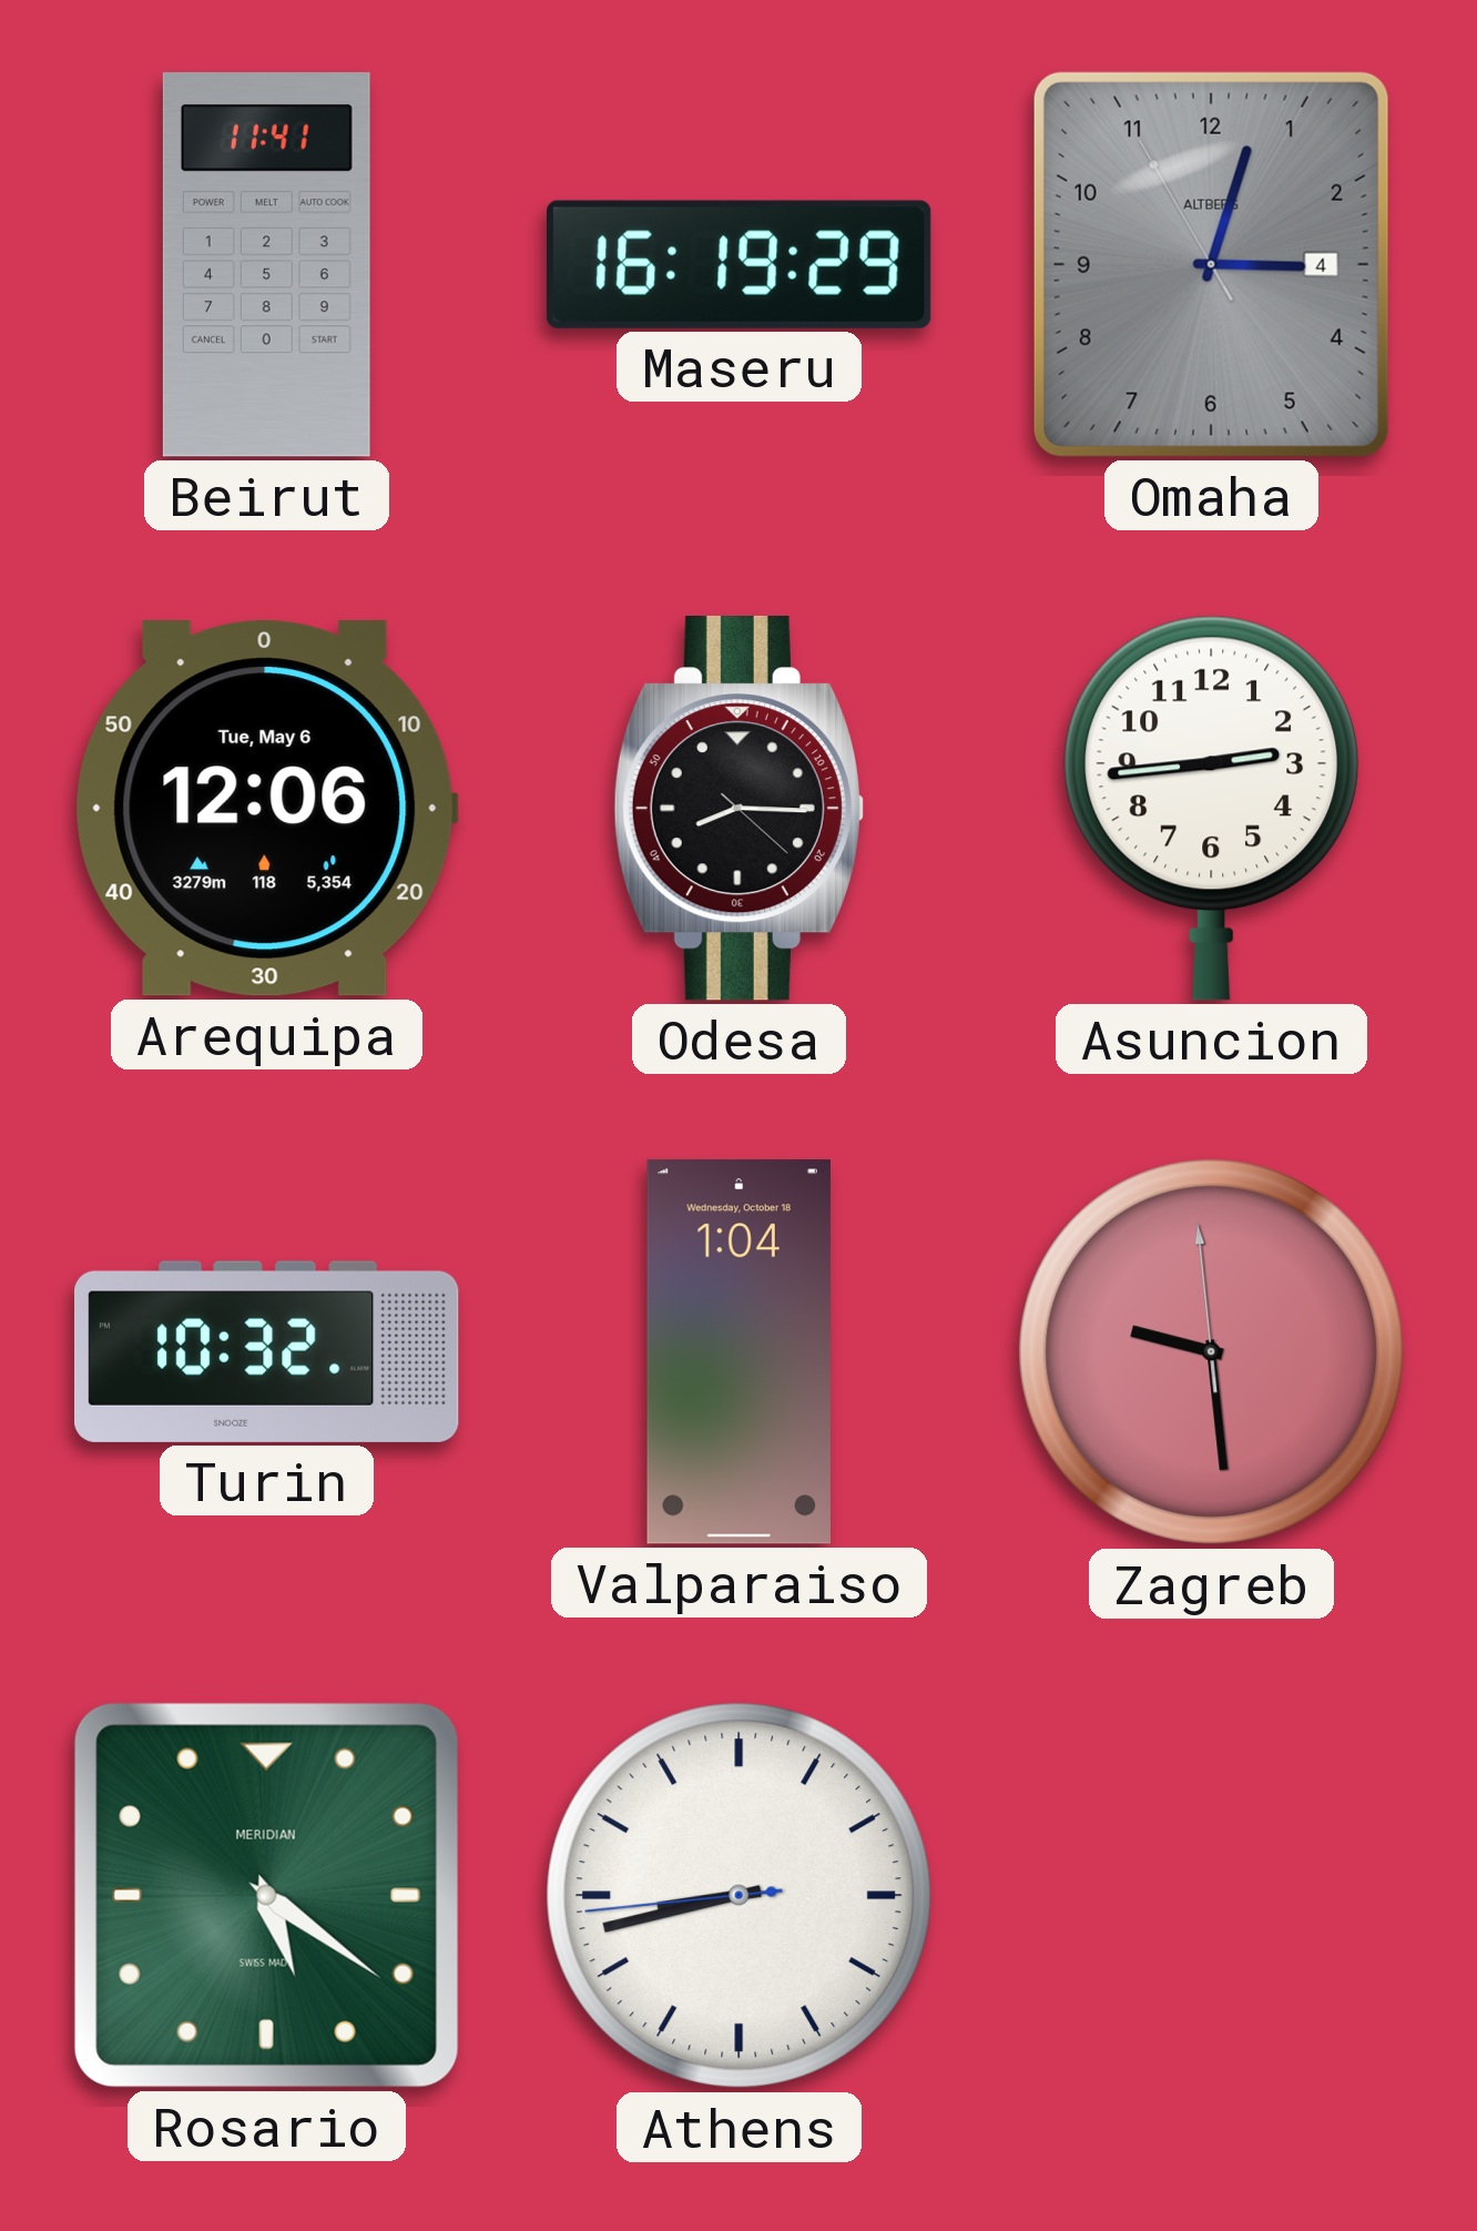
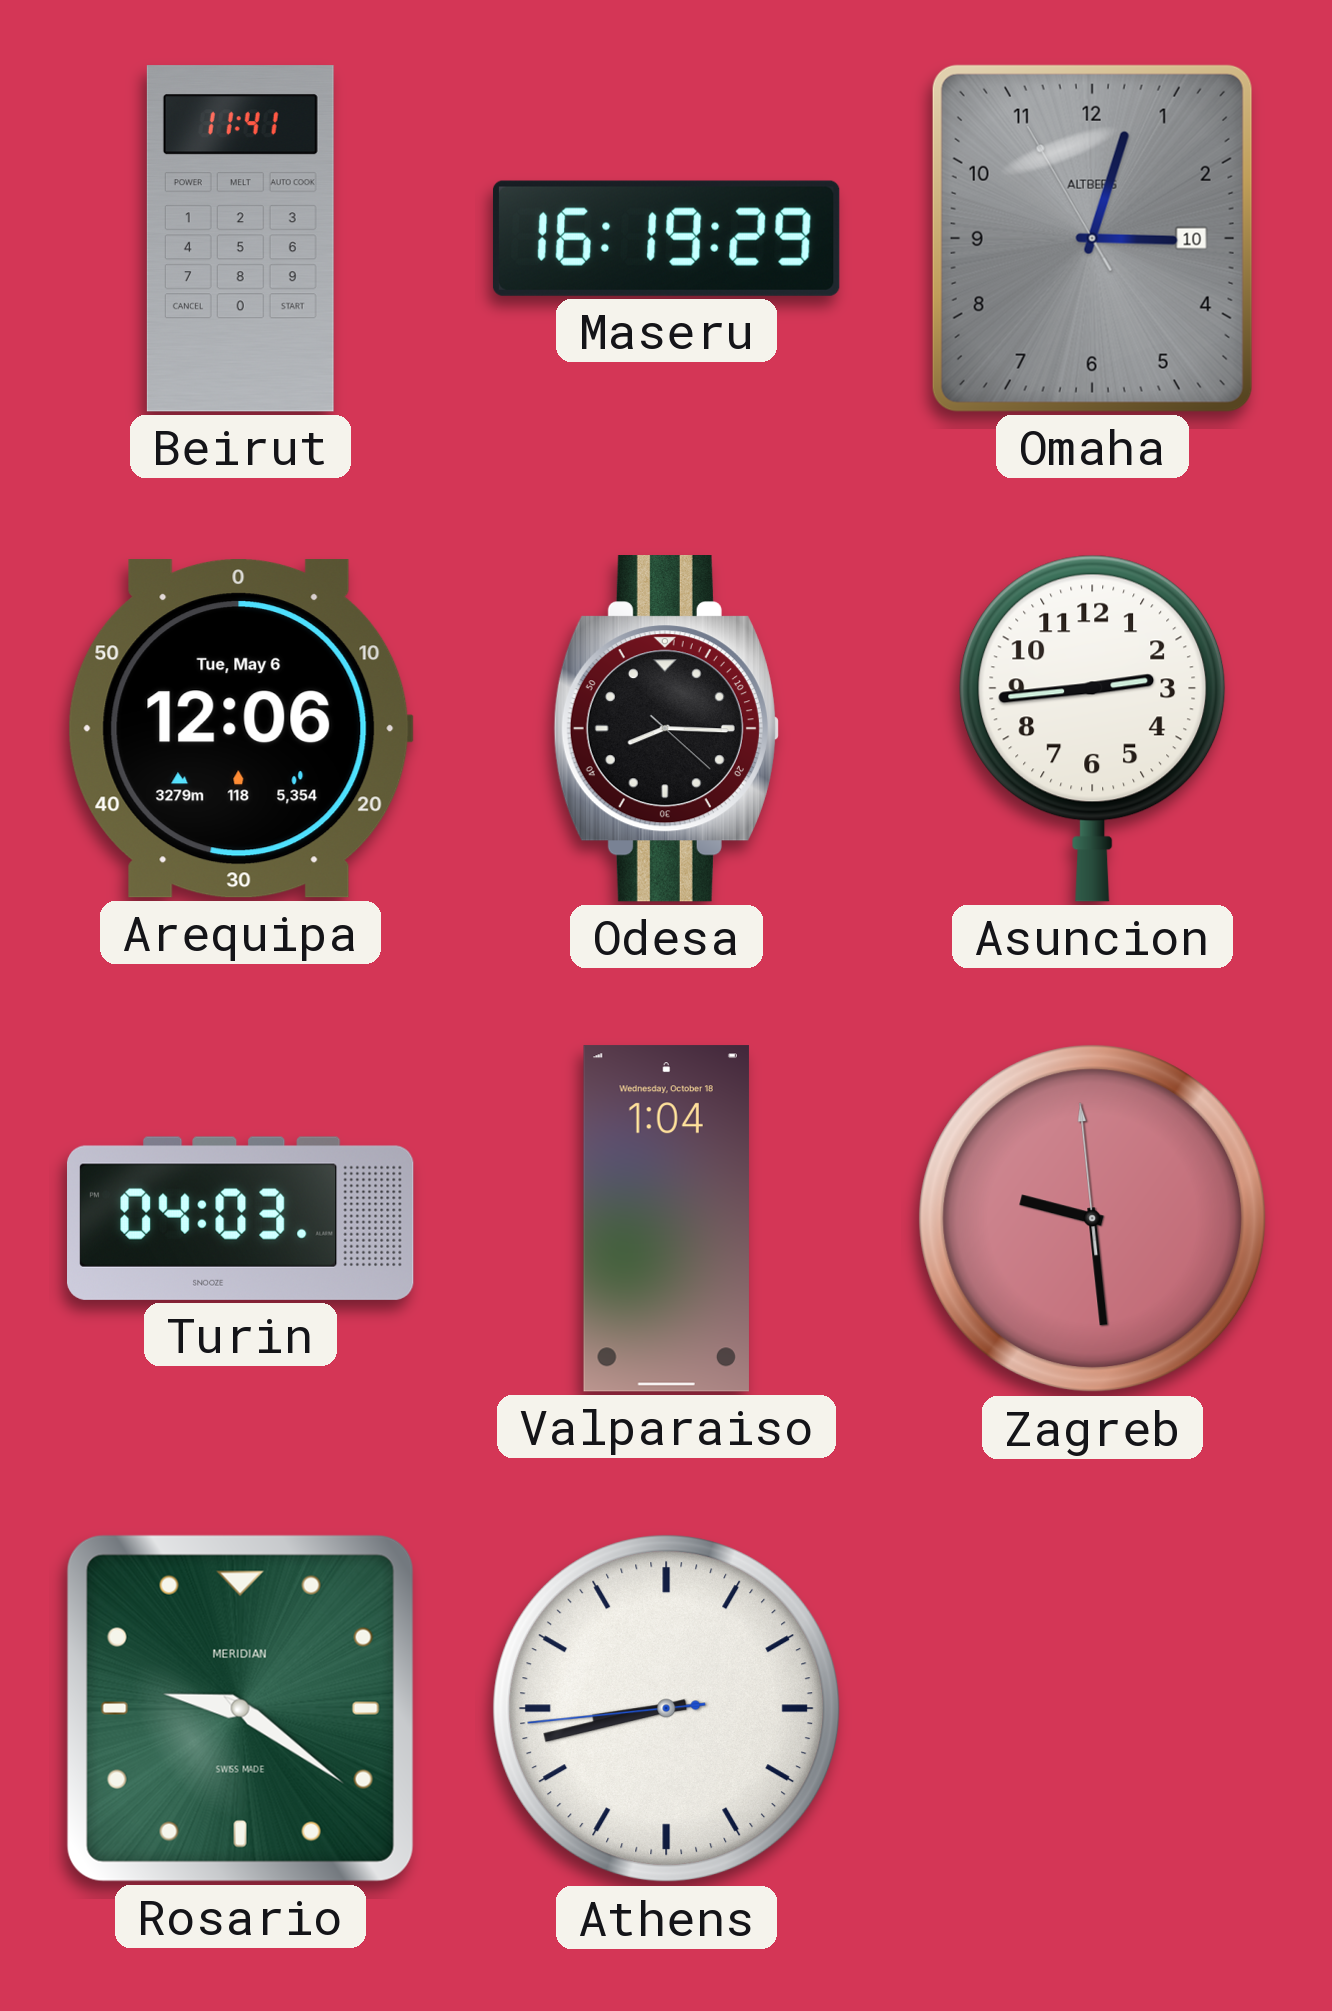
Omaha date: 4 -> 10
Turin: 10:32 -> 04:03
Rosario: 5:21 -> 9:21
